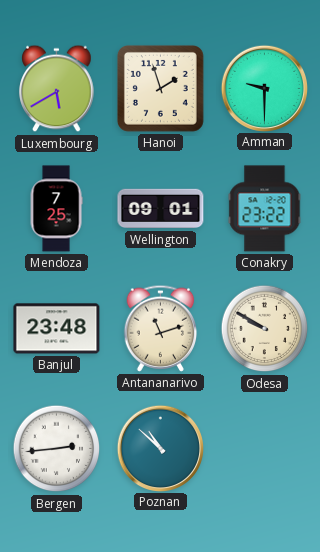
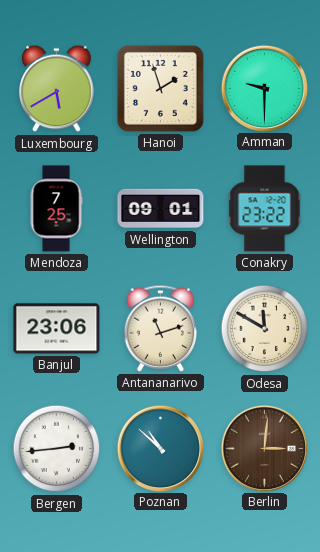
Banjul: 23:48 -> 23:06
Odesa: 9:50 -> 11:50
Berlin: none -> 3:01
